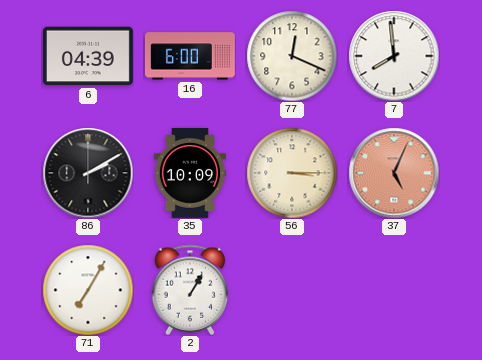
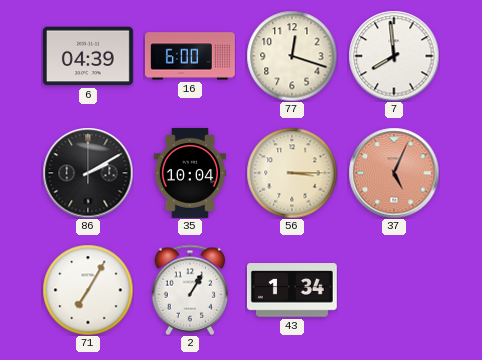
77: 12:19 -> 12:18
35: 10:09 -> 10:04
43: none -> 1:34
